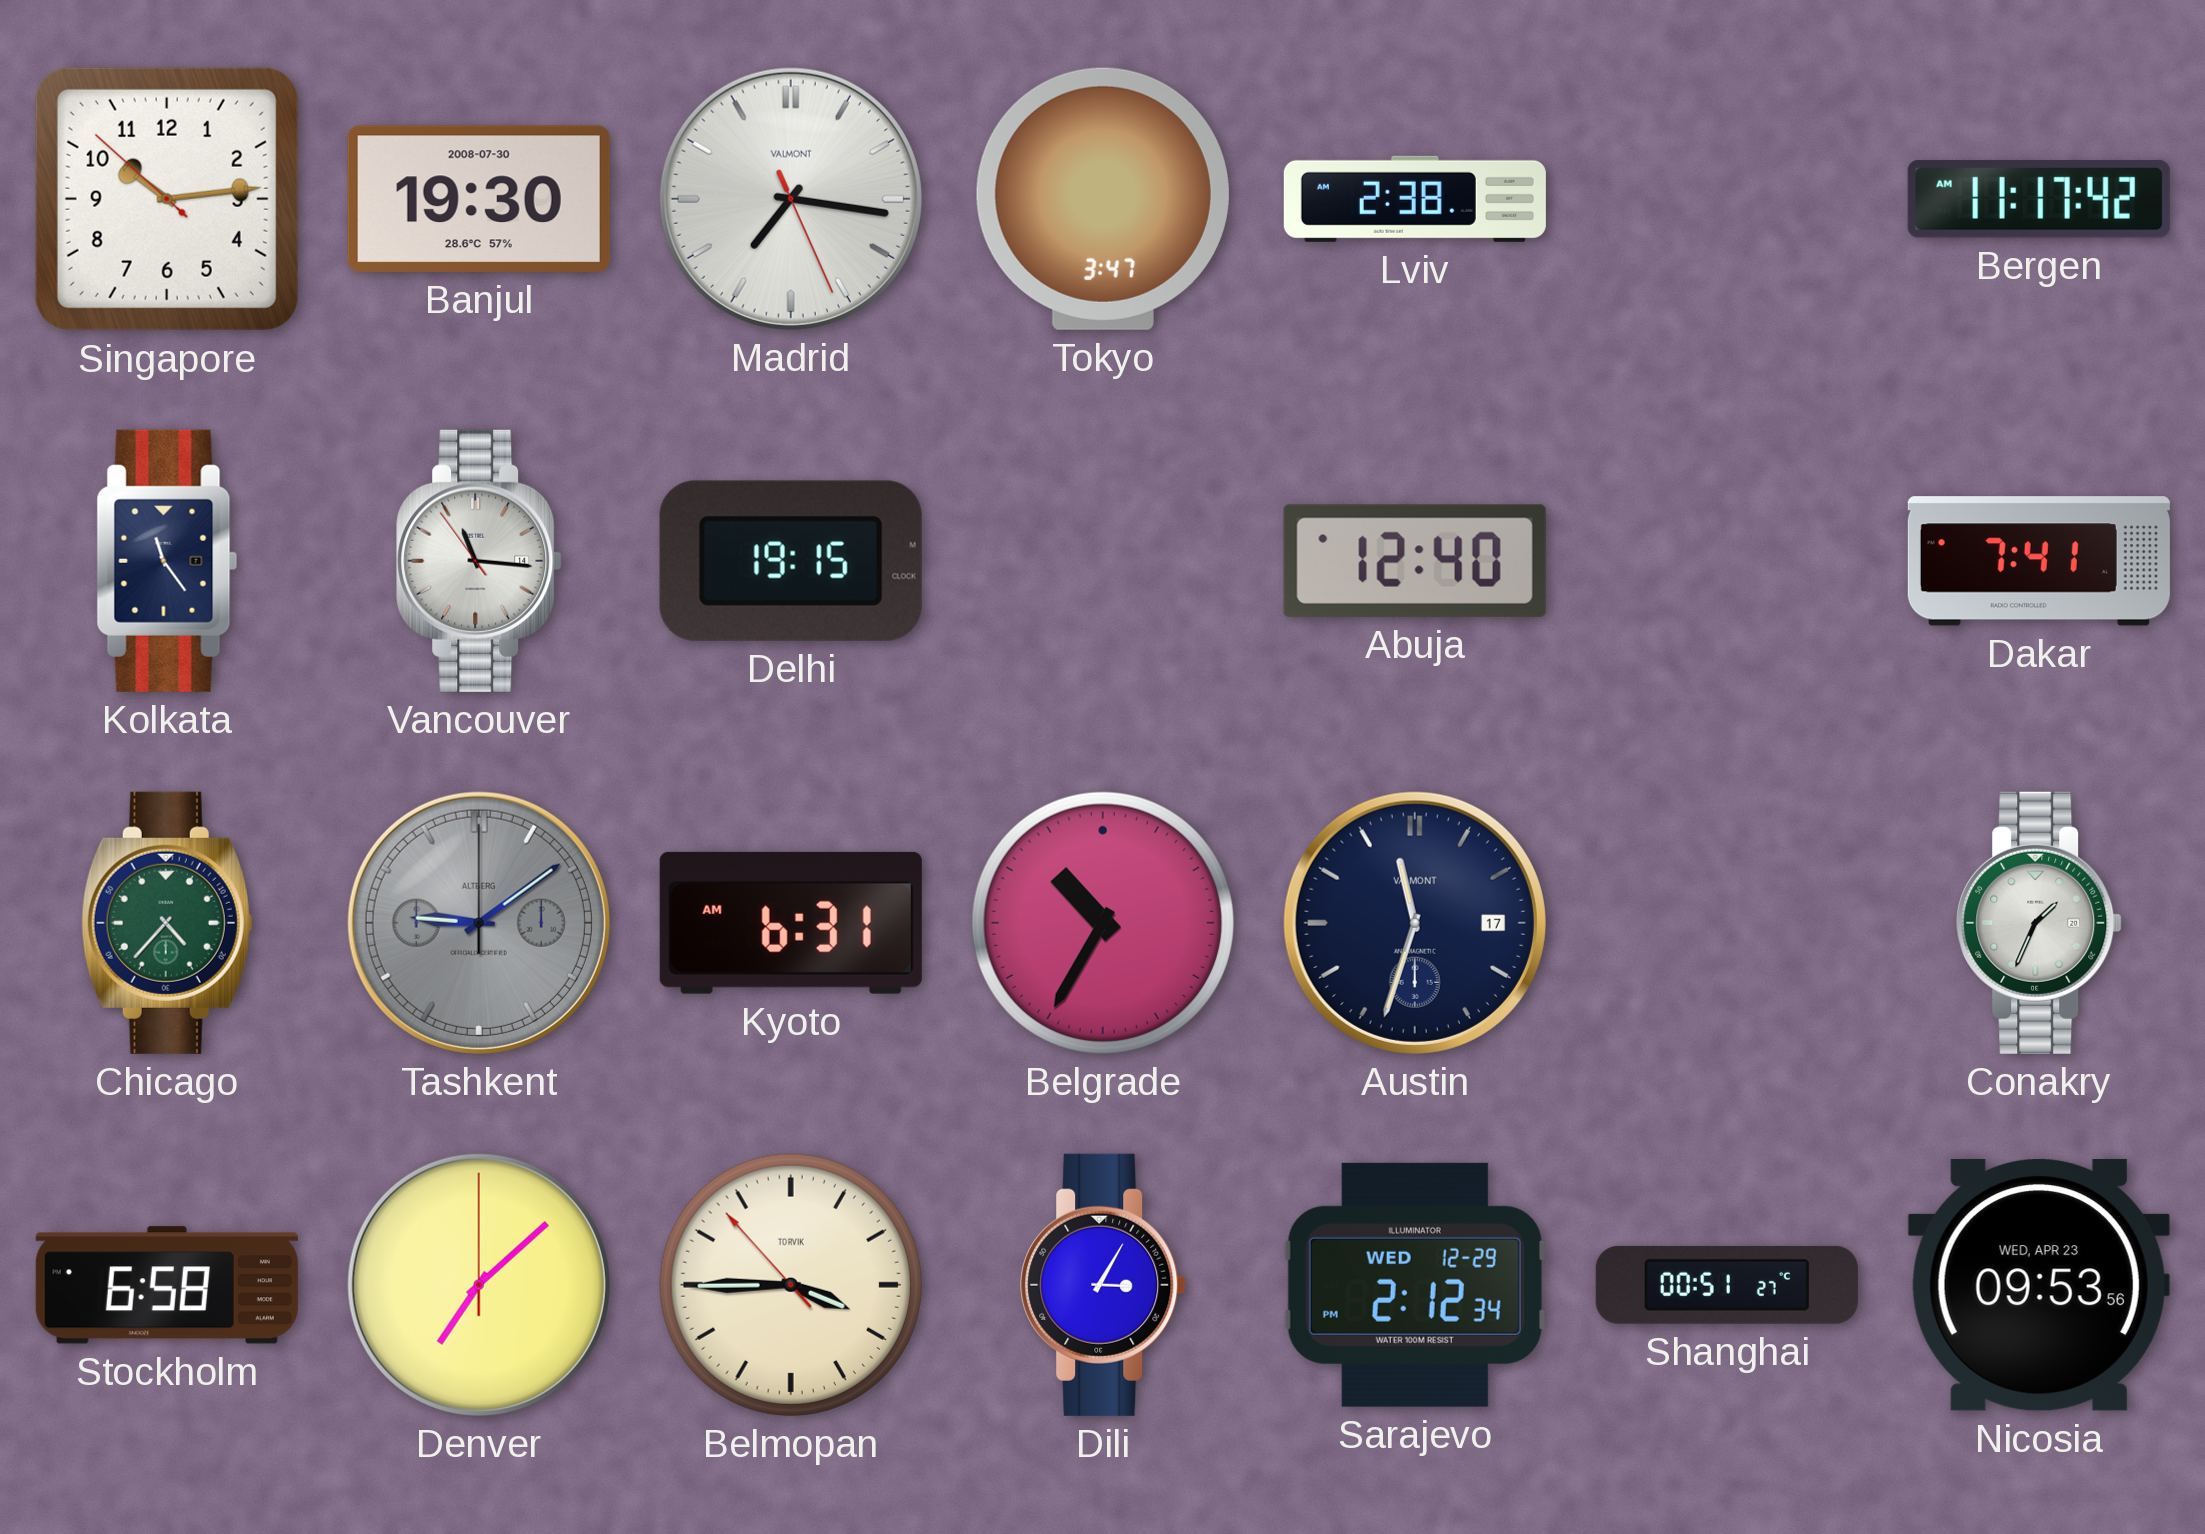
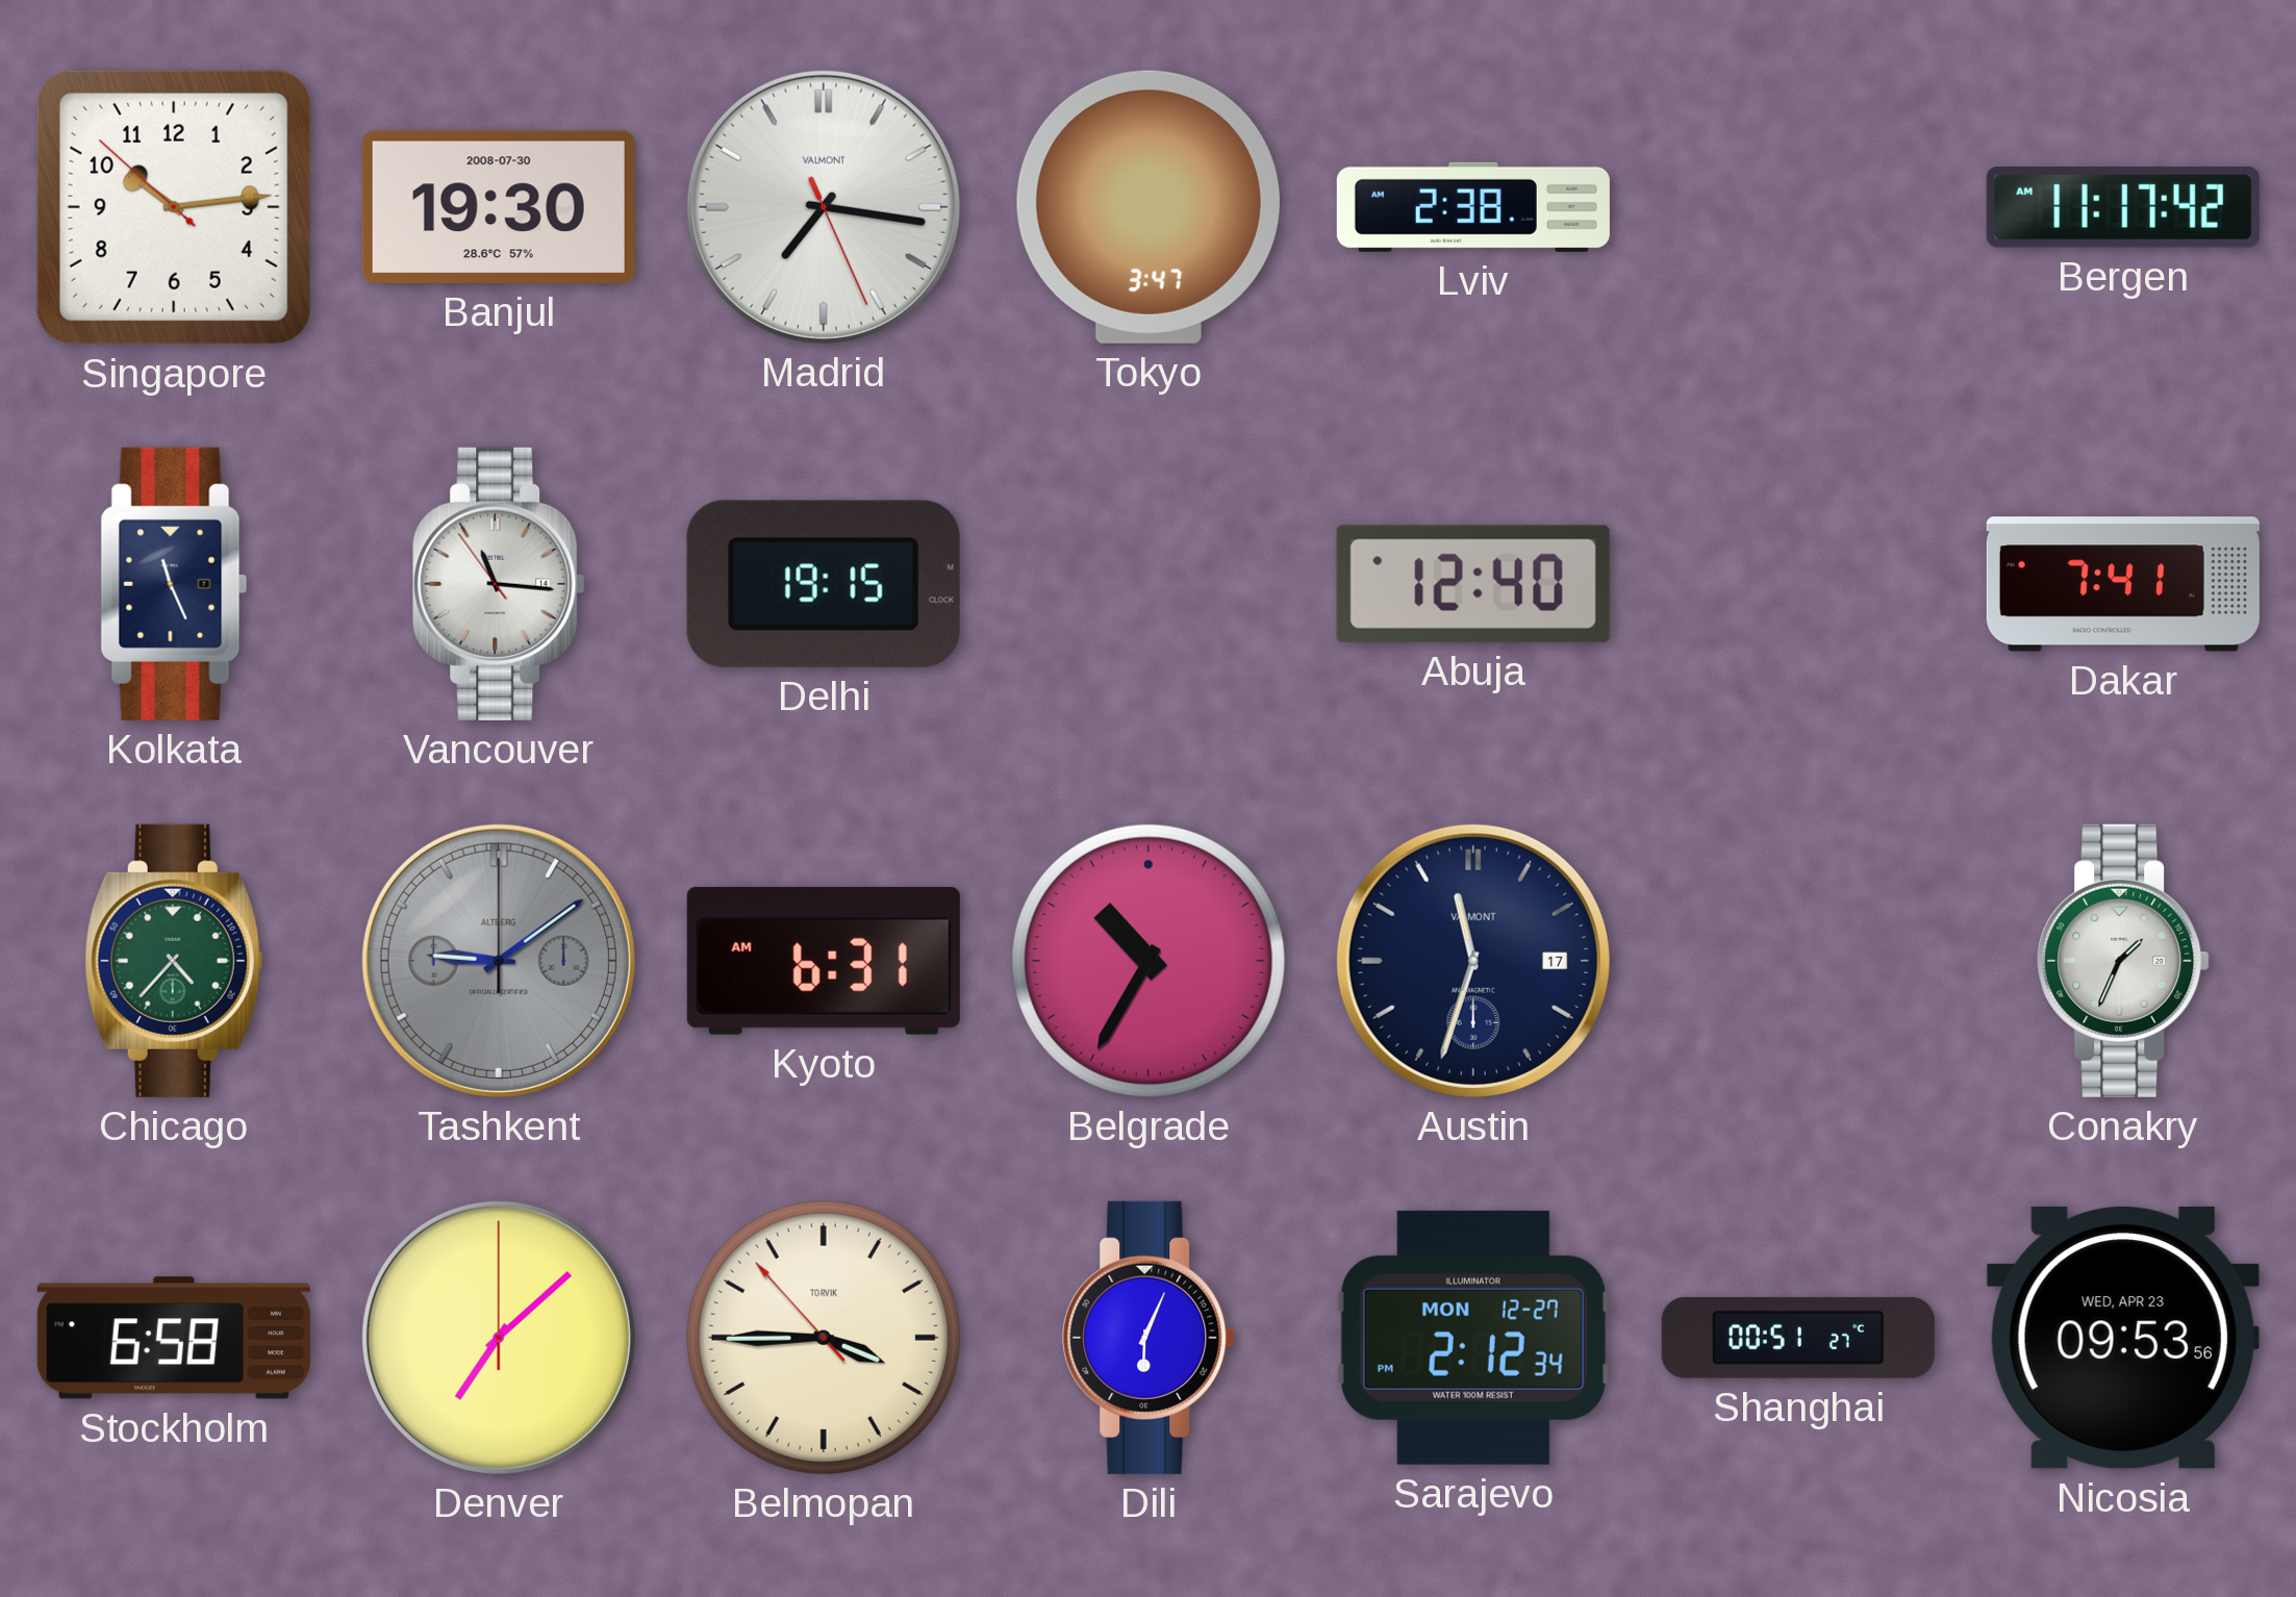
Kolkata: 11:24 -> 11:26
Dili: 3:05 -> 6:04
Sarajevo date: WED 12-29 -> MON 12-27
